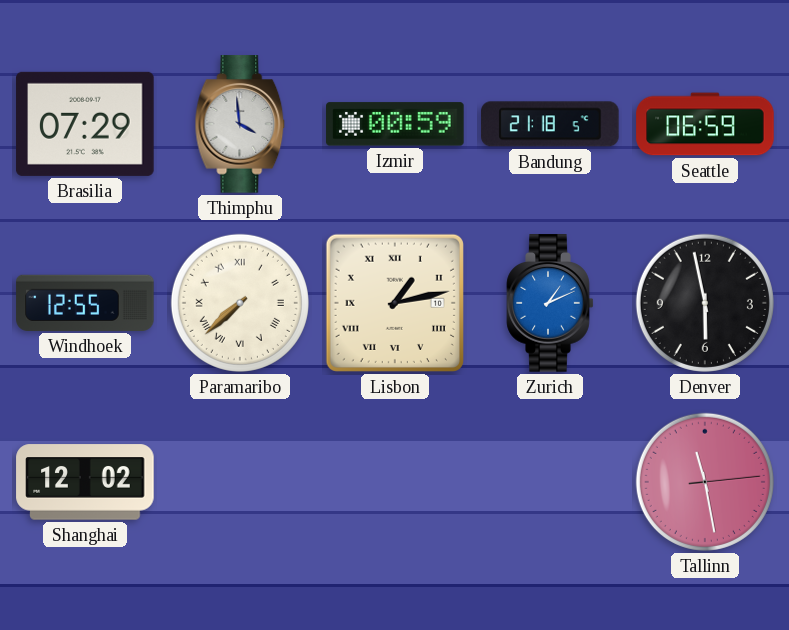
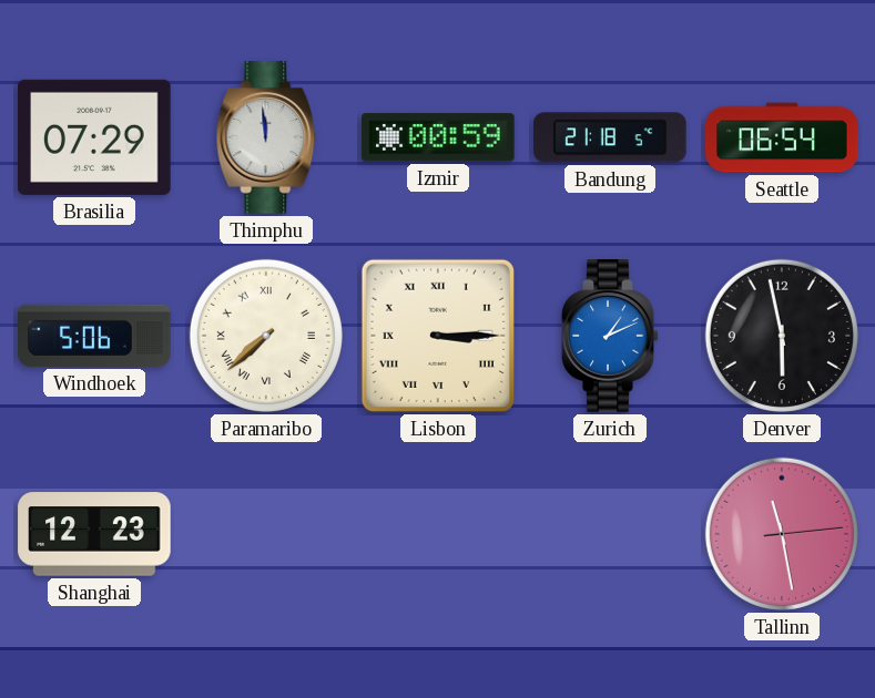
Thimphu: 3:59 -> 11:59
Seattle: 06:59 -> 06:54
Windhoek: 12:55 -> 5:06
Lisbon: 1:13 -> 3:15
Shanghai: 12:02 -> 12:23
